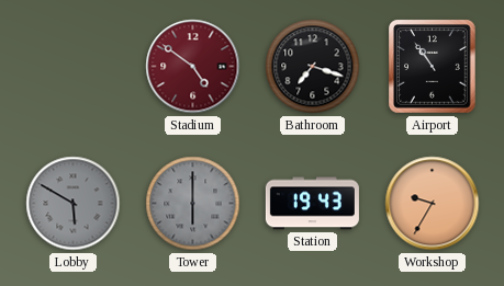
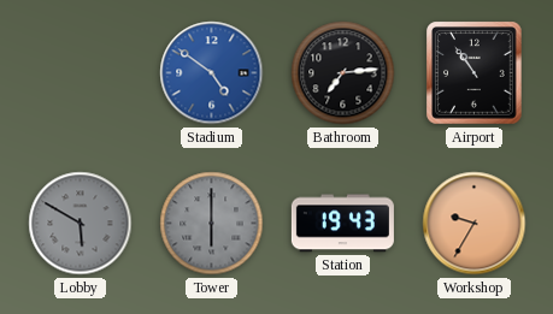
Stadium dial: burgundy -> blue
Bathroom: 7:18 -> 7:14
